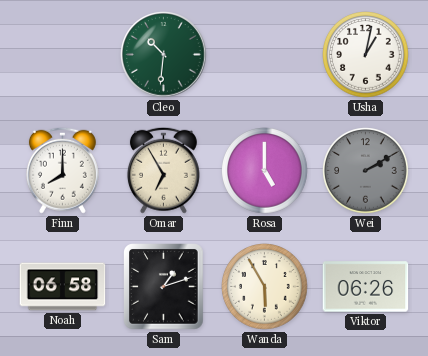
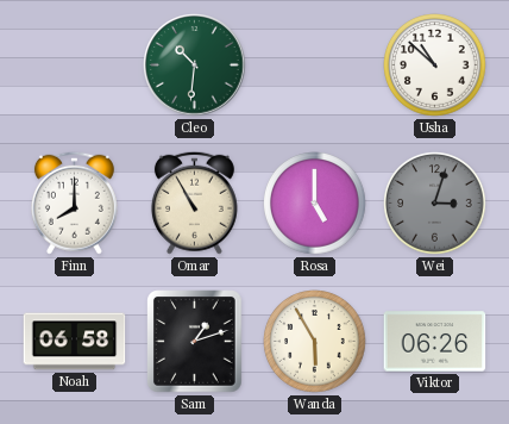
Usha: 1:02 -> 10:52
Omar: 6:55 -> 10:55
Wei: 2:10 -> 3:03
